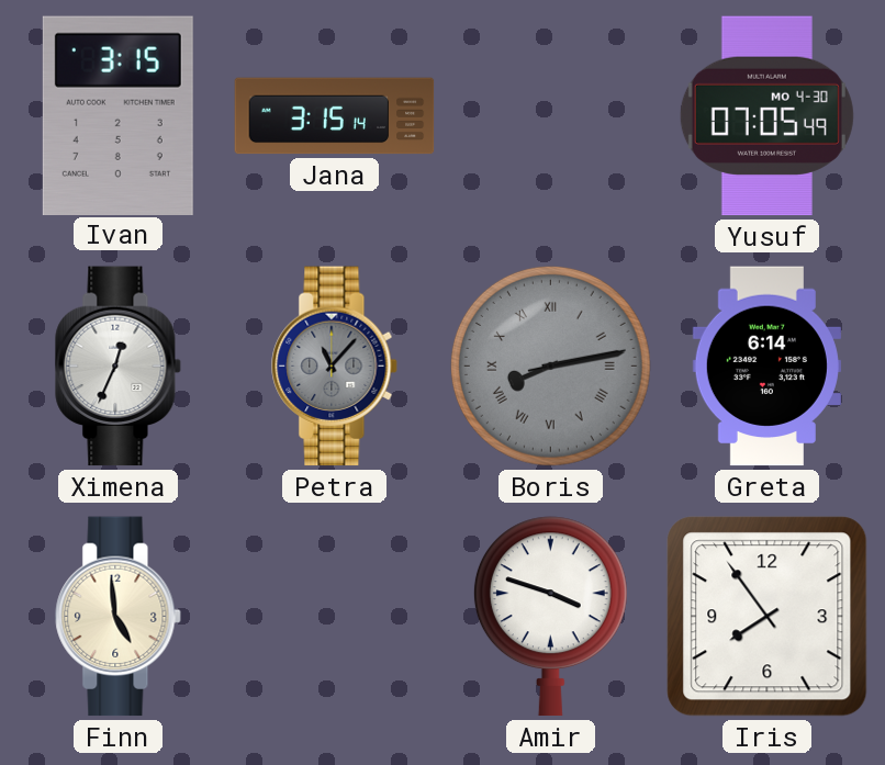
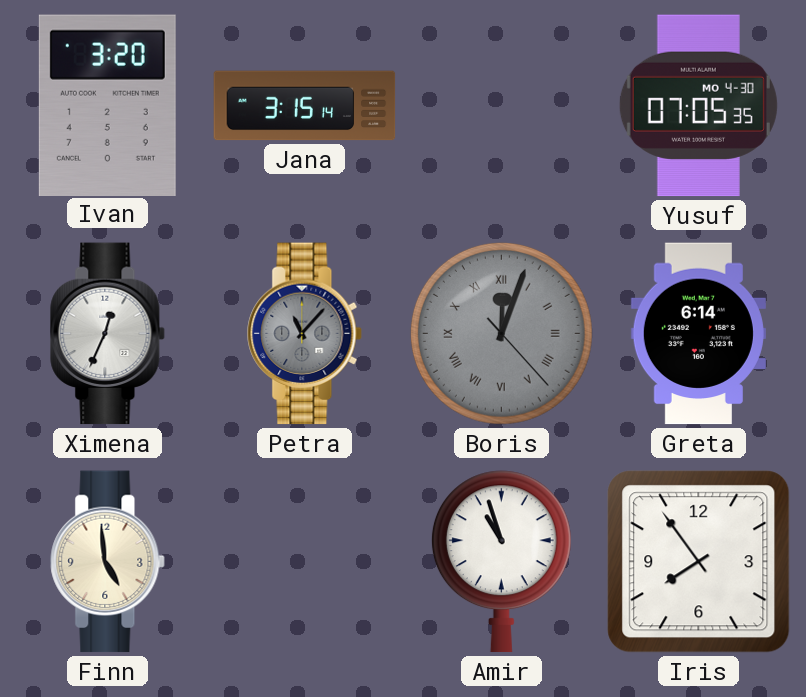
Ivan: 3:15 -> 3:20
Yusuf: 07:05:49 -> 07:05:35
Boris: 8:13 -> 12:03
Amir: 3:48 -> 10:57
